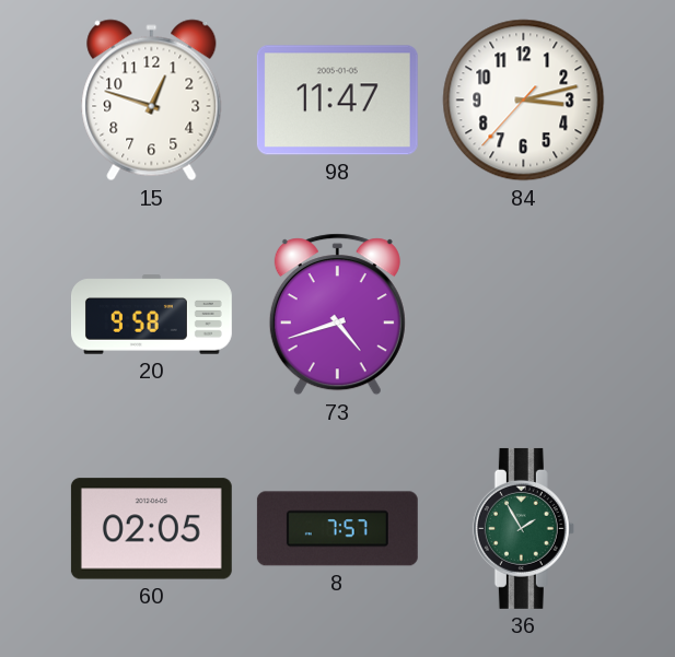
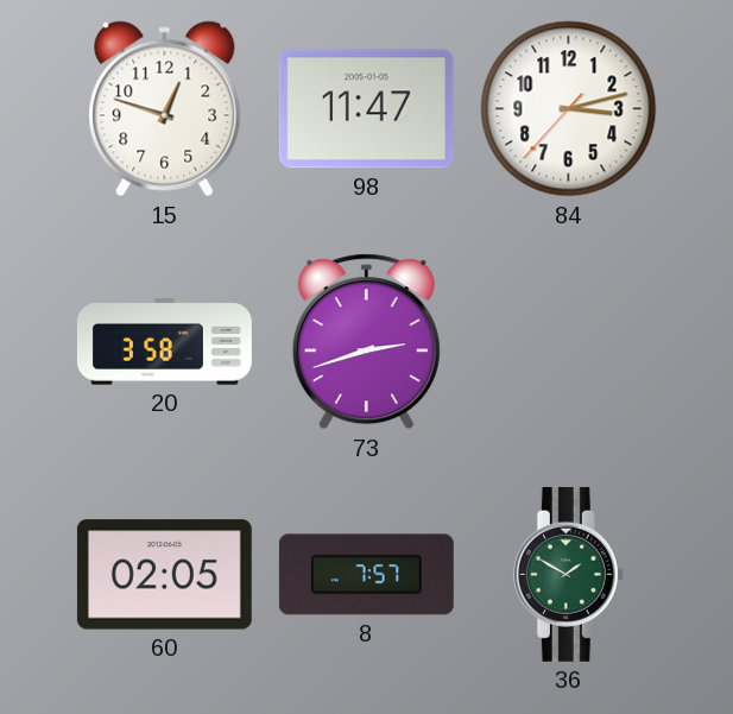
20: 9:58 -> 3:58
73: 4:42 -> 2:42
36: 1:55 -> 1:50
